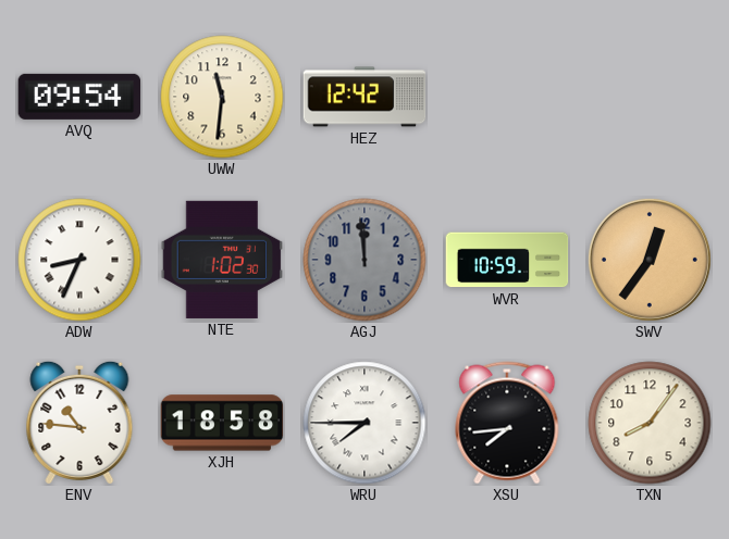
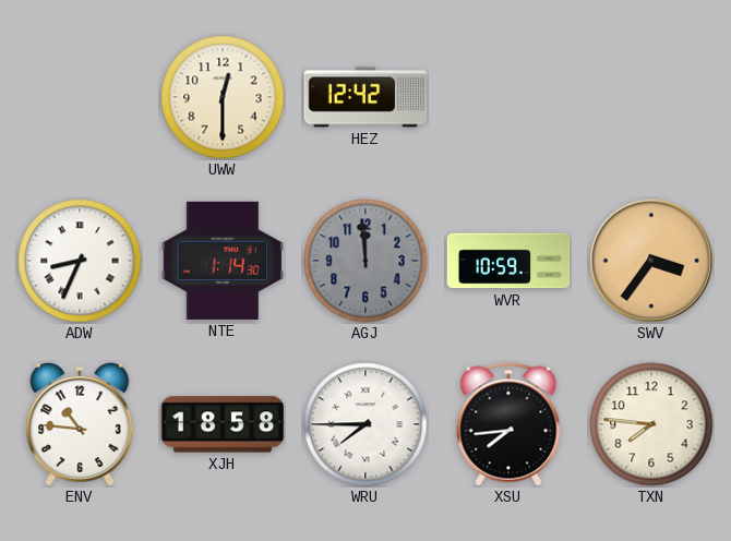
AVQ: 09:54 -> none
UWW: 11:31 -> 12:30
NTE: 1:02 -> 1:14
SWV: 12:36 -> 3:36
TXN: 8:06 -> 7:46
